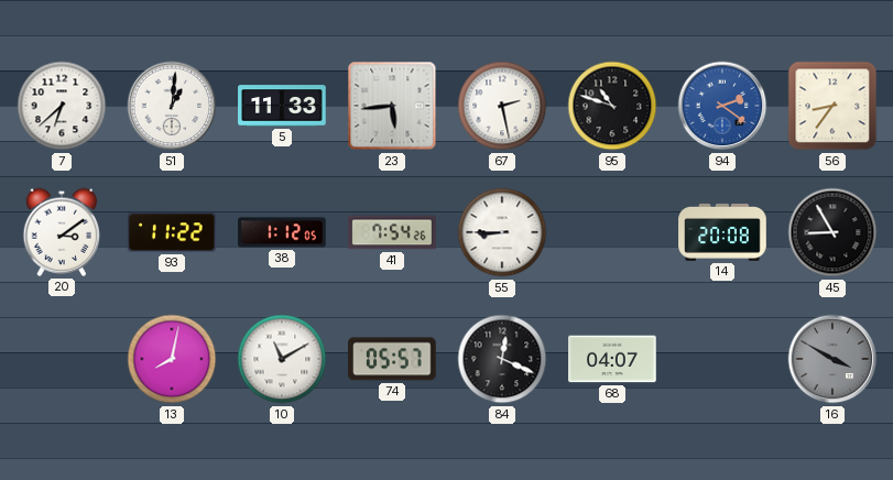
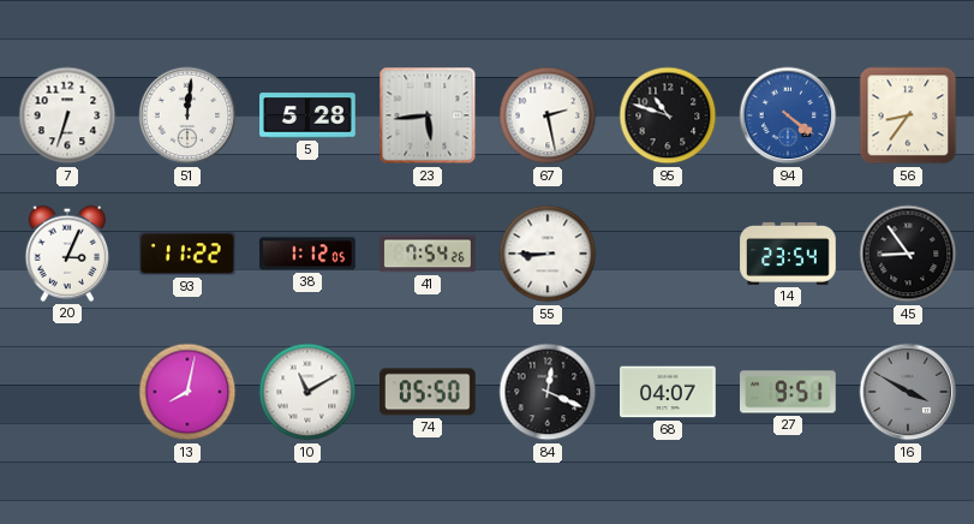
7: 6:38 -> 6:33
51: 1:01 -> 12:01
5: 11:33 -> 5:28
94: 2:21 -> 4:21
20: 3:09 -> 3:04
14: 20:08 -> 23:54
45: 8:55 -> 8:54
74: 05:57 -> 05:50
27: none -> 9:51
